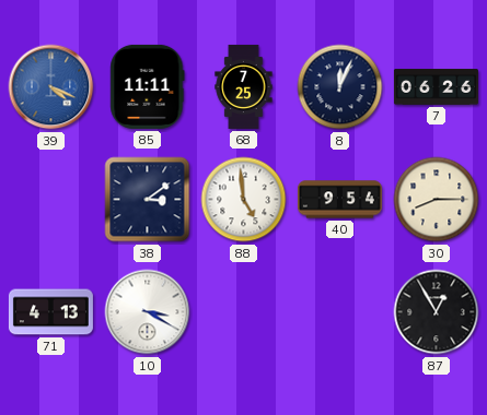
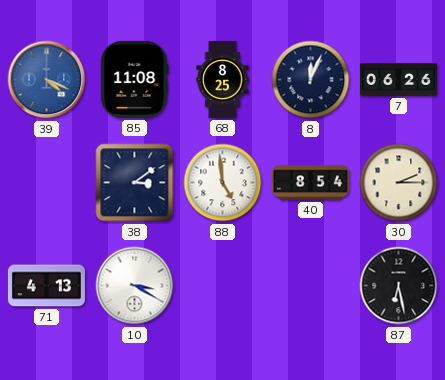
85: 11:11 -> 11:08
68: 7:25 -> 8:25
40: 9:54 -> 8:54
30: 8:15 -> 2:15
87: 12:55 -> 6:28
